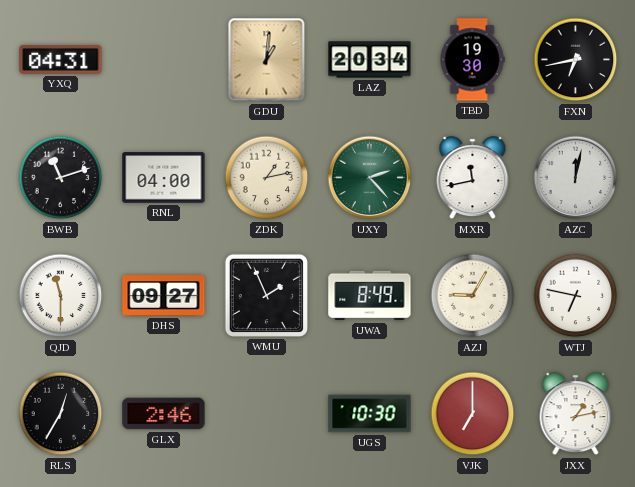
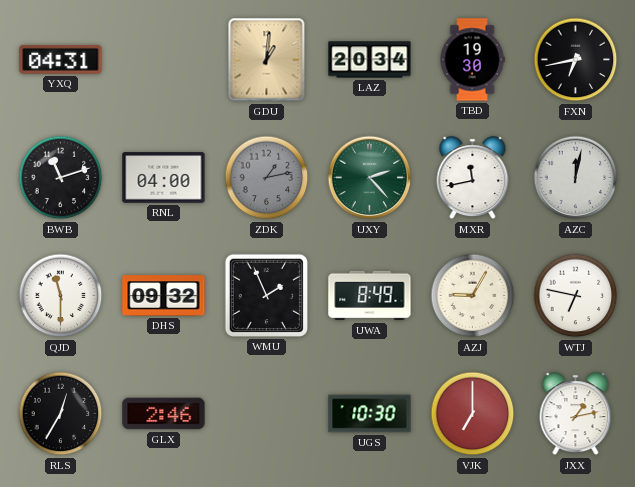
ZDK dial: cream -> grey
DHS: 09:27 -> 09:32
